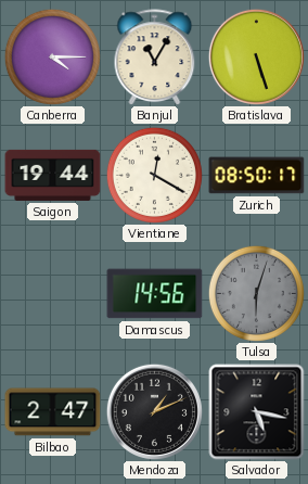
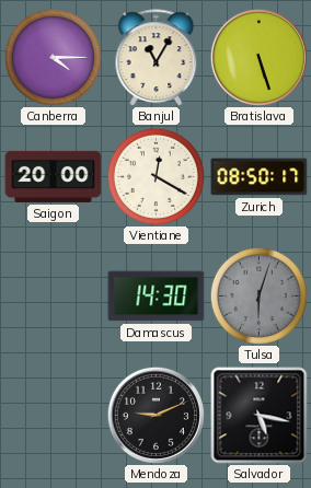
Saigon: 19:44 -> 20:00
Damascus: 14:56 -> 14:30
Bilbao: 2:47 -> none
Mendoza: 1:11 -> 9:11
